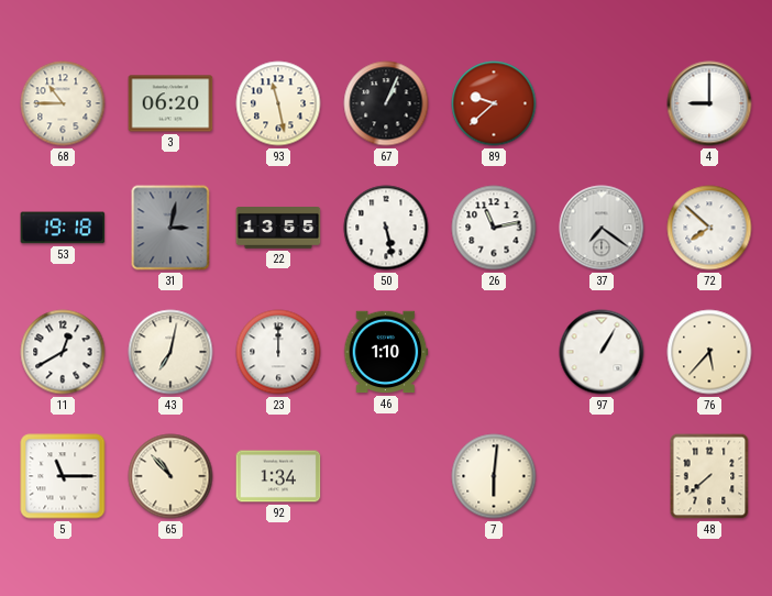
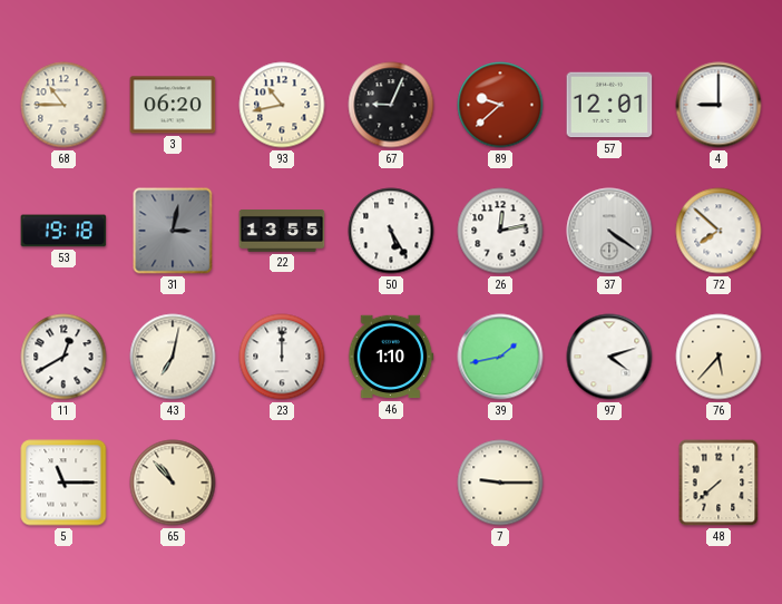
93: 11:28 -> 10:43
67: 1:04 -> 9:04
57: none -> 12:01
50: 5:28 -> 5:25
26: 11:13 -> 12:13
37: 7:21 -> 4:21
39: none -> 1:43
97: 1:05 -> 4:12
92: 1:34 -> none
7: 6:01 -> 9:15
